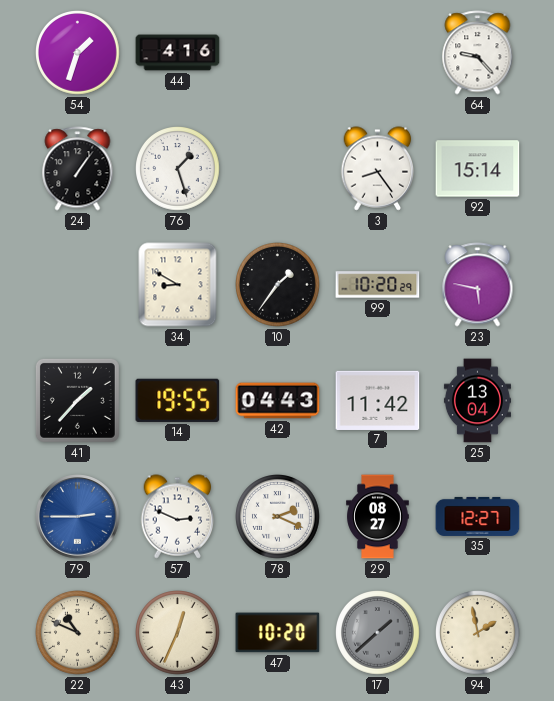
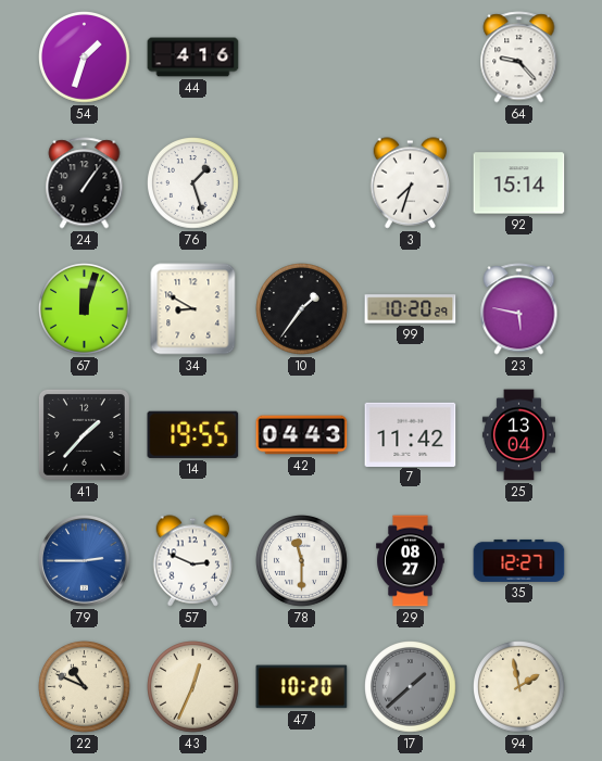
3: 8:24 -> 7:33
67: none -> 12:03
78: 2:19 -> 11:30
